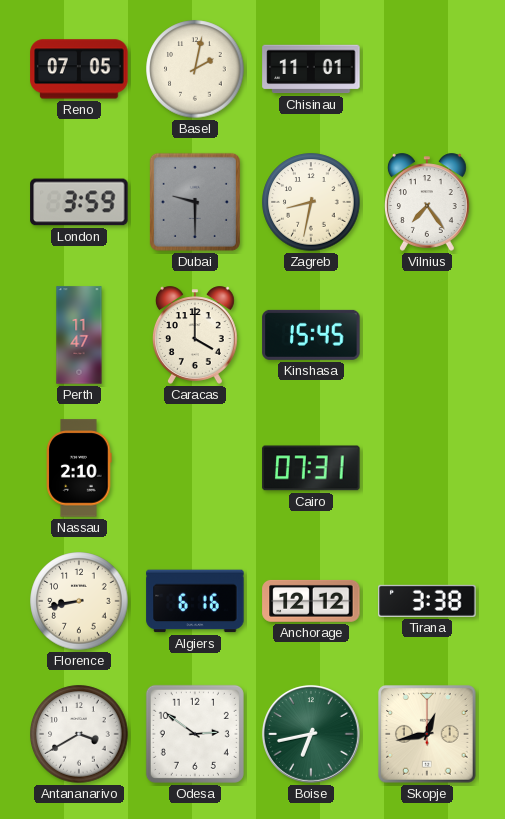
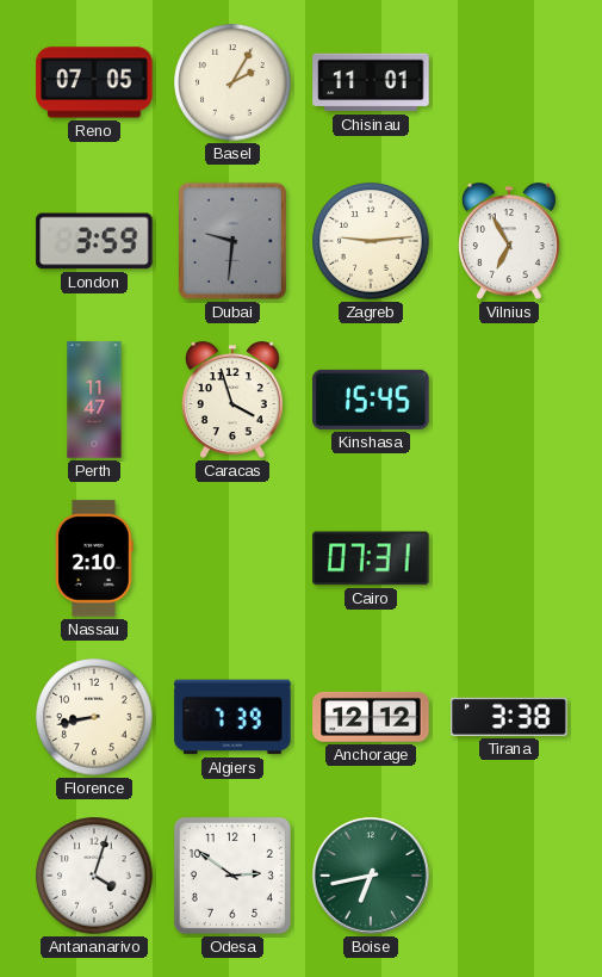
Basel: 2:02 -> 2:05
Dubai: 9:30 -> 9:31
Zagreb: 8:32 -> 9:14
Vilnius: 7:24 -> 6:55
Caracas: 4:00 -> 3:57
Algiers: 6:16 -> 7:39
Antananarivo: 3:40 -> 4:03
Skopje: 12:43 -> none
